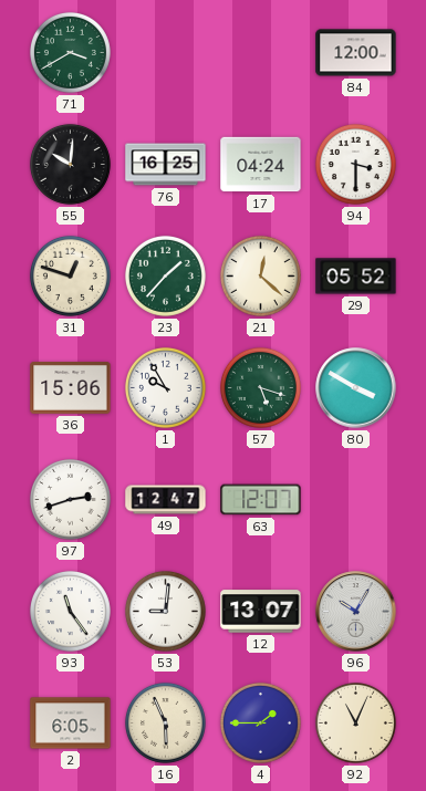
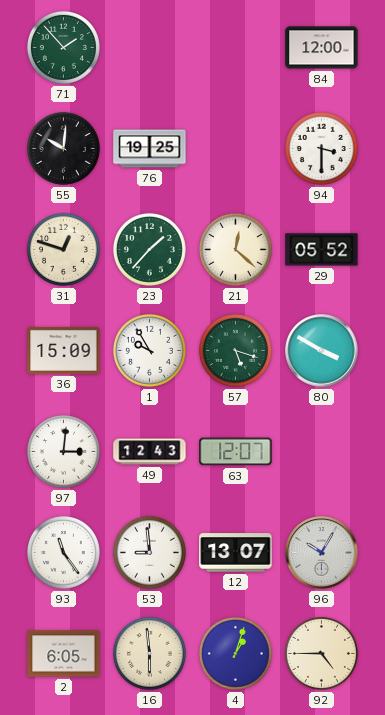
71: 3:40 -> 1:53
76: 16:25 -> 19:25
17: 04:24 -> none
36: 15:06 -> 15:09
97: 2:42 -> 3:01
49: 12:47 -> 12:43
53: 9:01 -> 8:59
16: 5:56 -> 5:59
4: 1:45 -> 1:03
92: 11:04 -> 4:45
